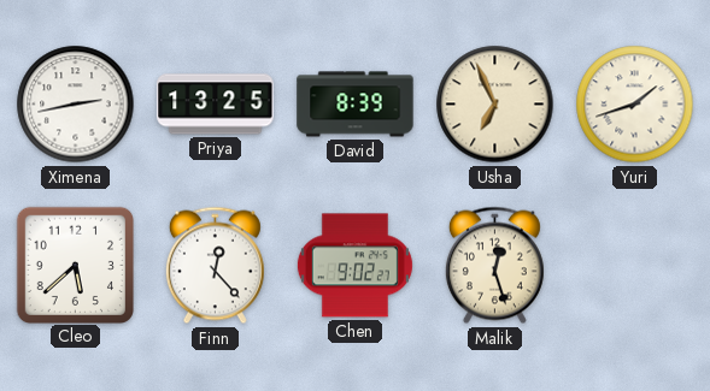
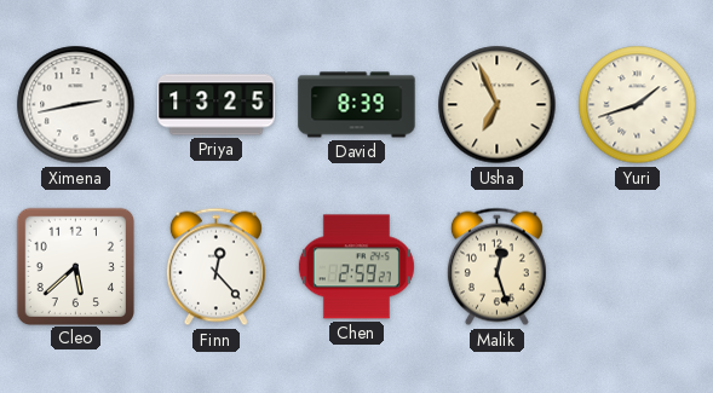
Chen: 9:02 -> 2:59
